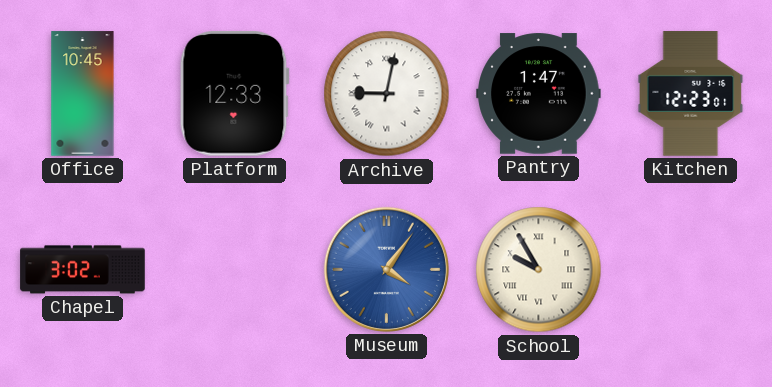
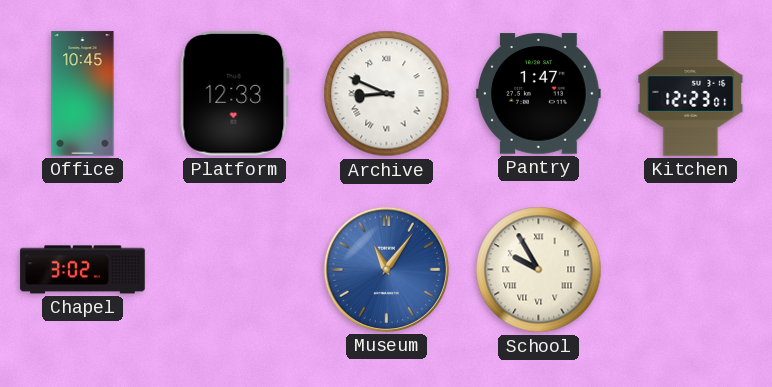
Archive: 9:02 -> 8:49
Museum: 4:06 -> 11:06
